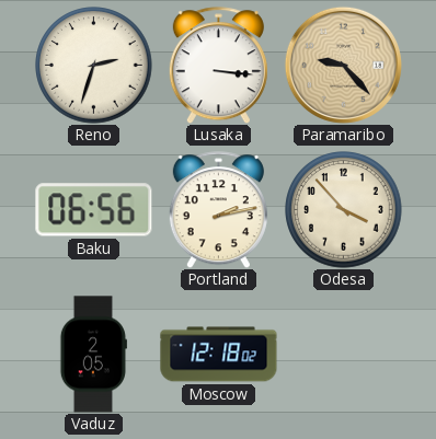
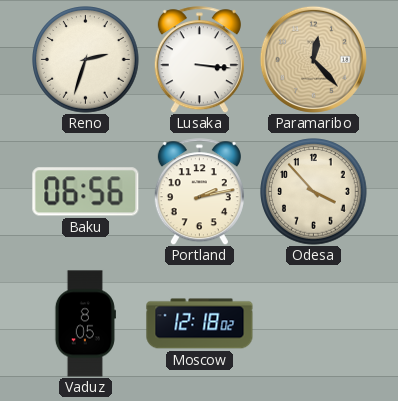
Paramaribo: 9:23 -> 12:23
Vaduz: 2:05 -> 8:05
